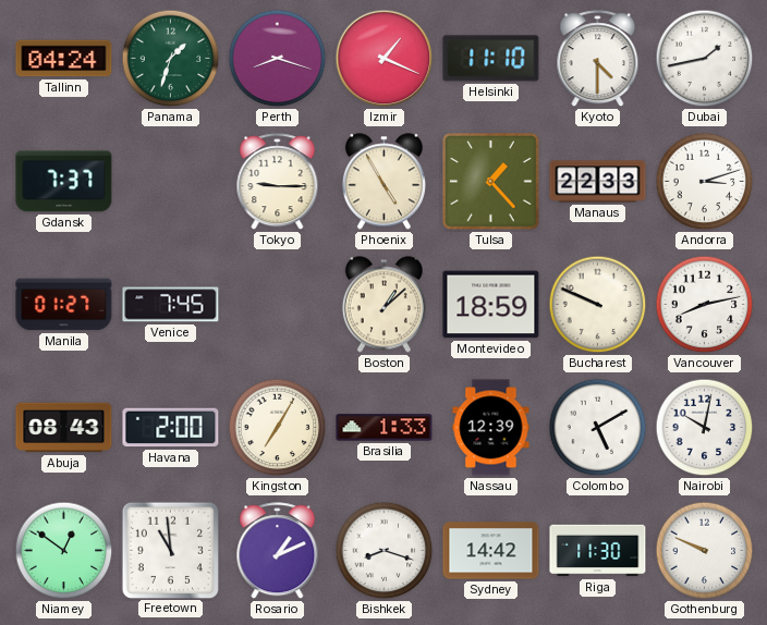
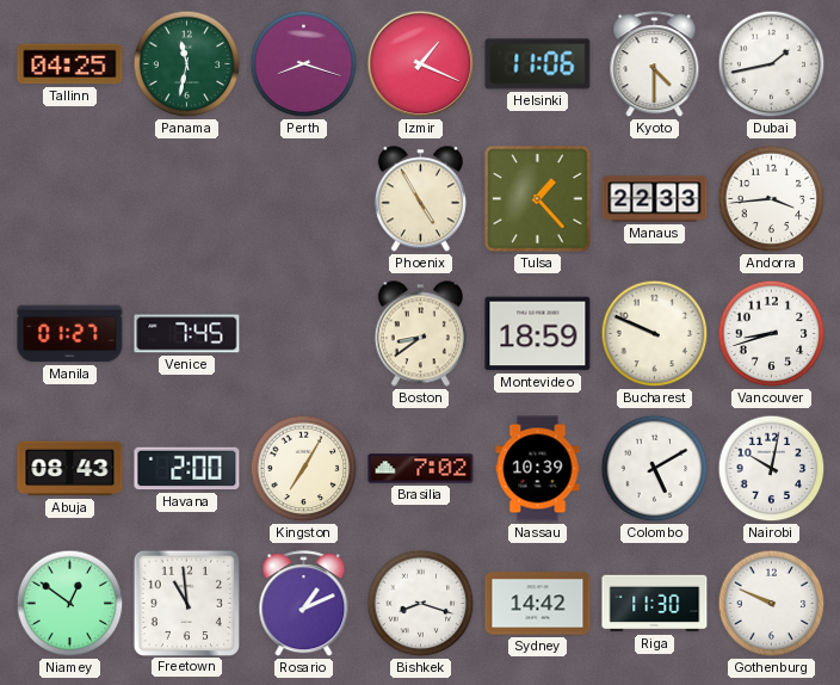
Tallinn: 04:24 -> 04:25
Panama: 1:33 -> 11:32
Helsinki: 11:10 -> 11:06
Gdansk: 7:37 -> none
Tokyo: 9:15 -> none
Andorra: 3:12 -> 3:44
Boston: 1:08 -> 8:39
Vancouver: 8:13 -> 8:42
Brasilia: 1:33 -> 7:02
Nassau: 12:39 -> 10:39
